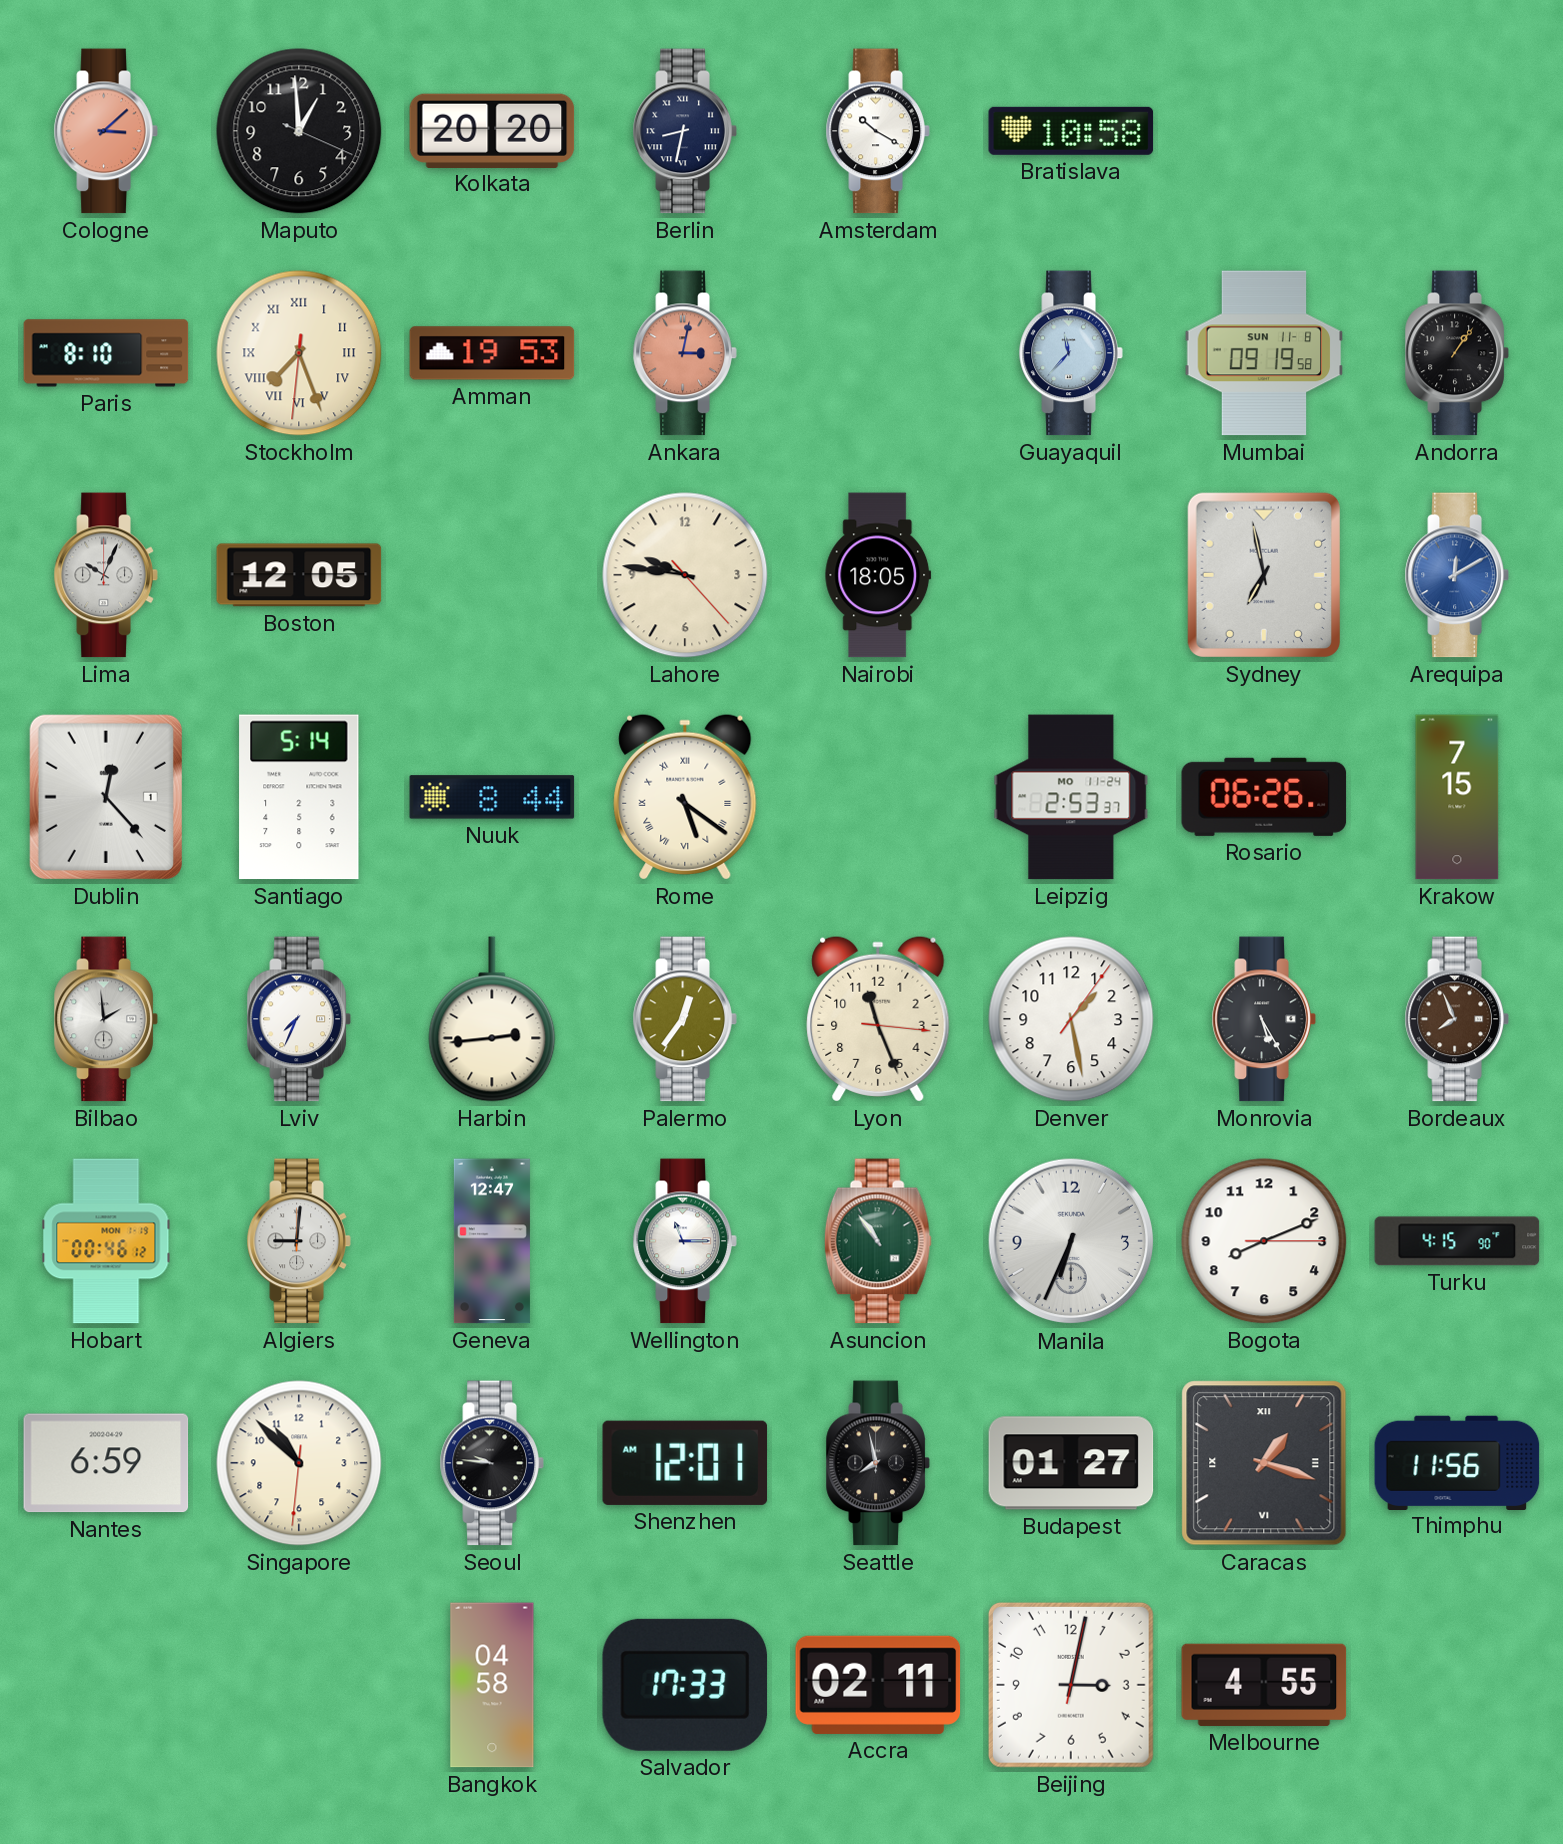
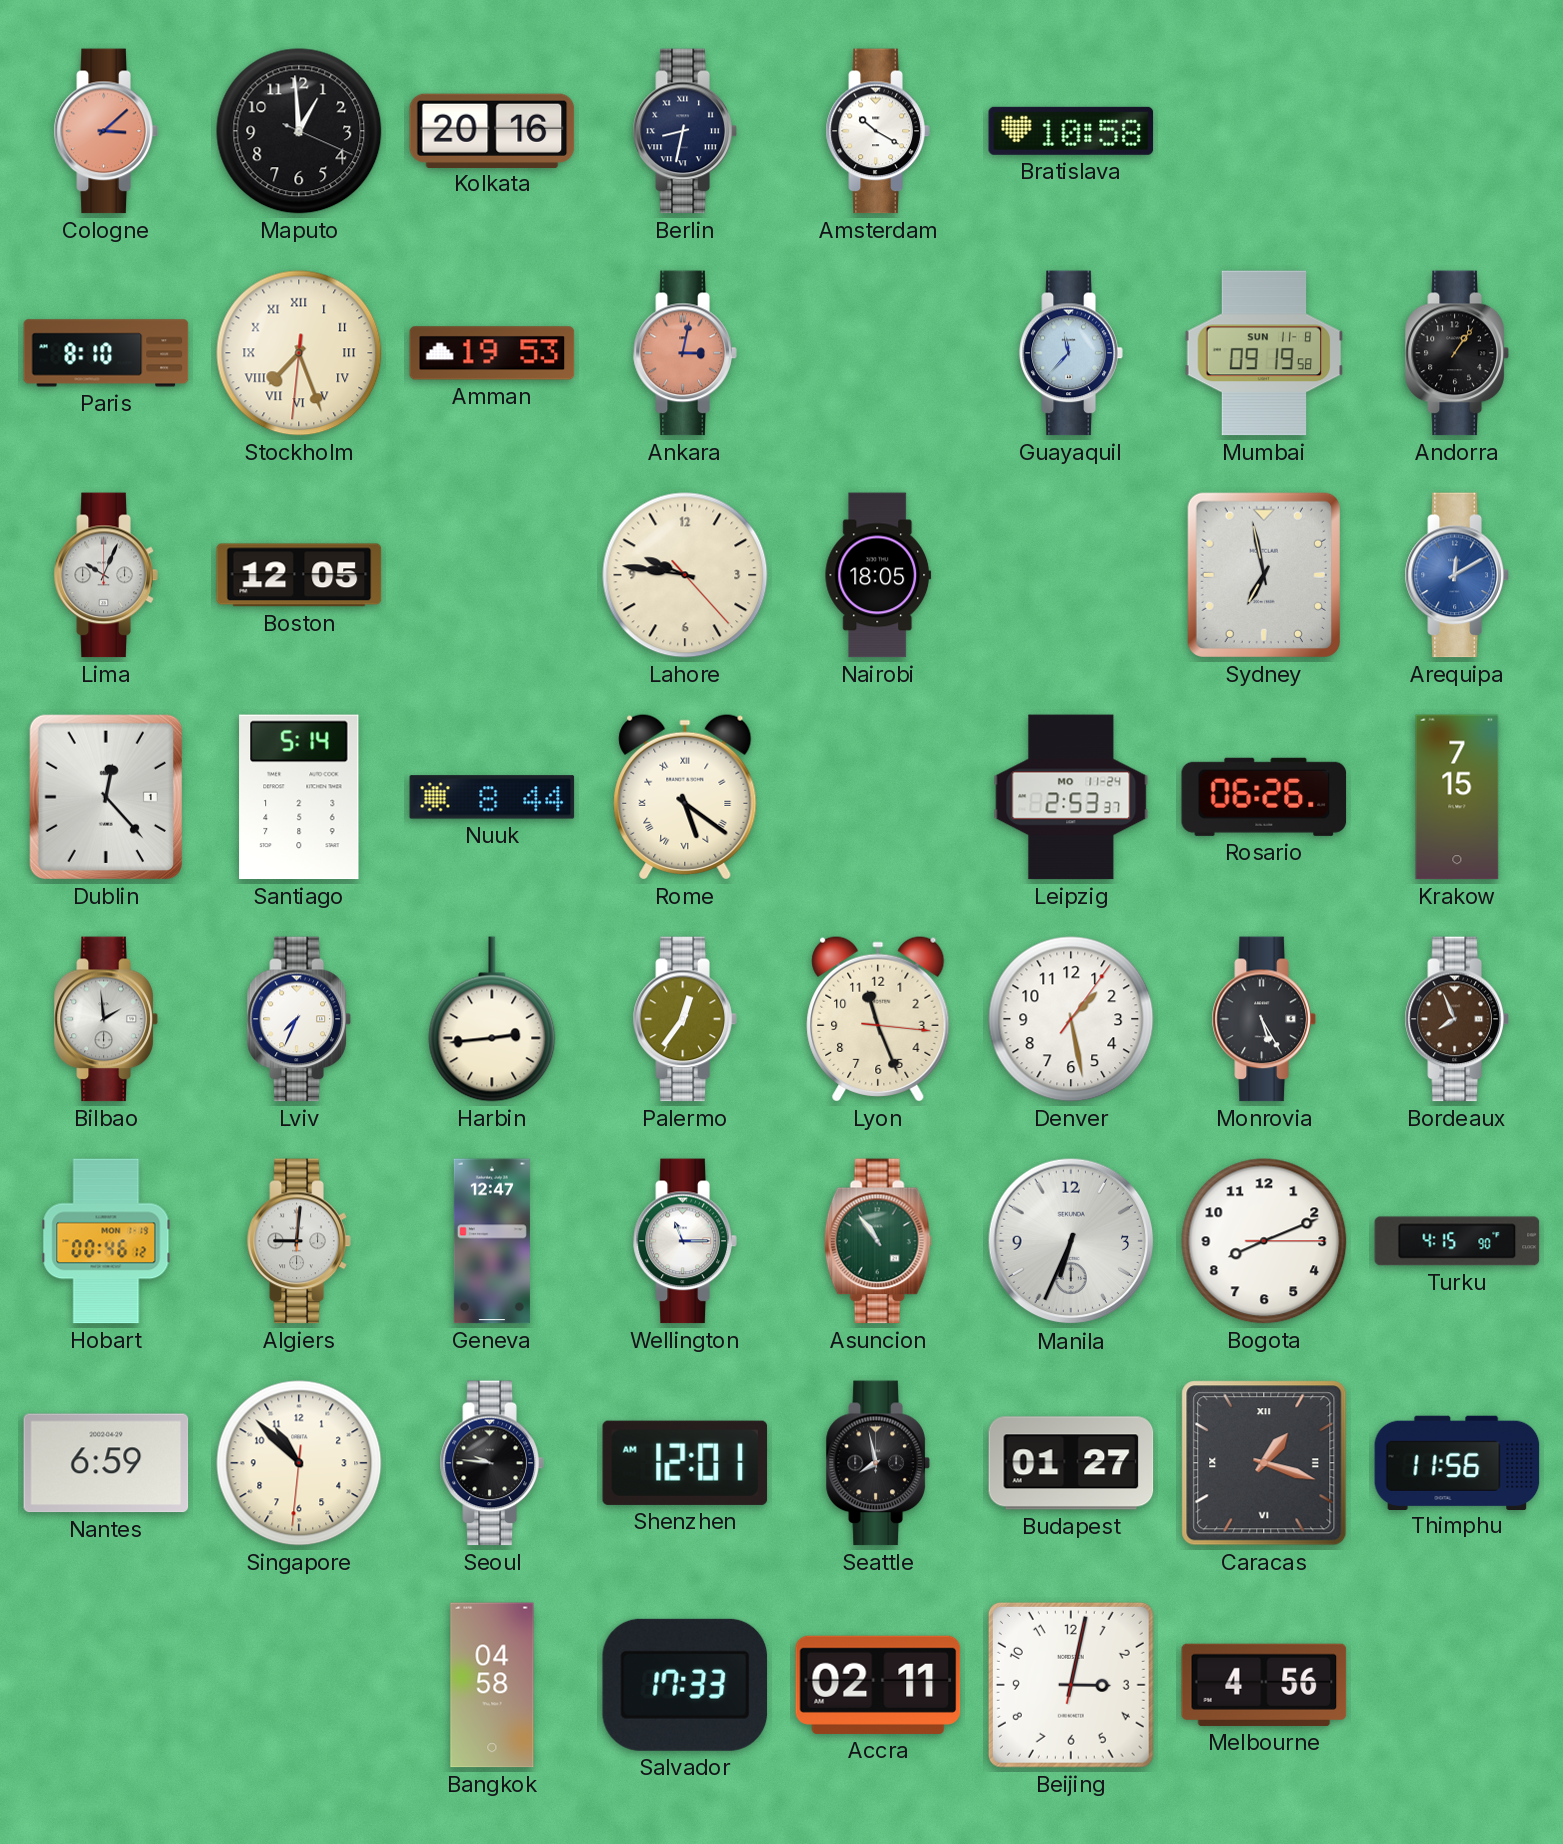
Kolkata: 20:20 -> 20:16
Melbourne: 4:55 -> 4:56
